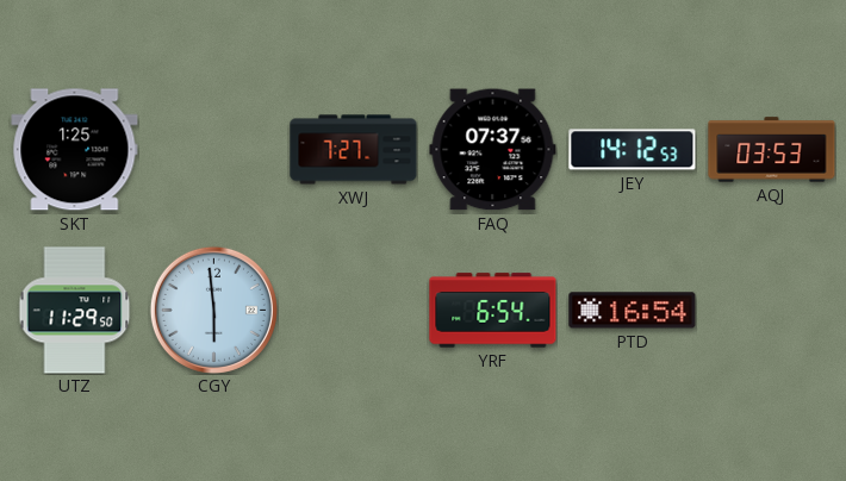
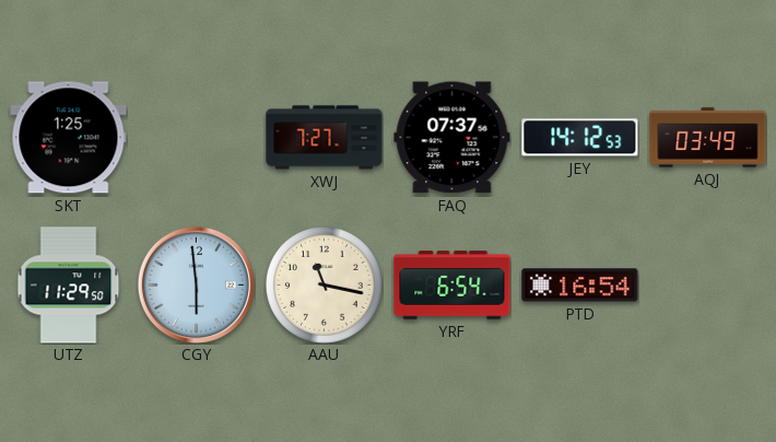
AQJ: 03:53 -> 03:49
AAU: none -> 11:17
